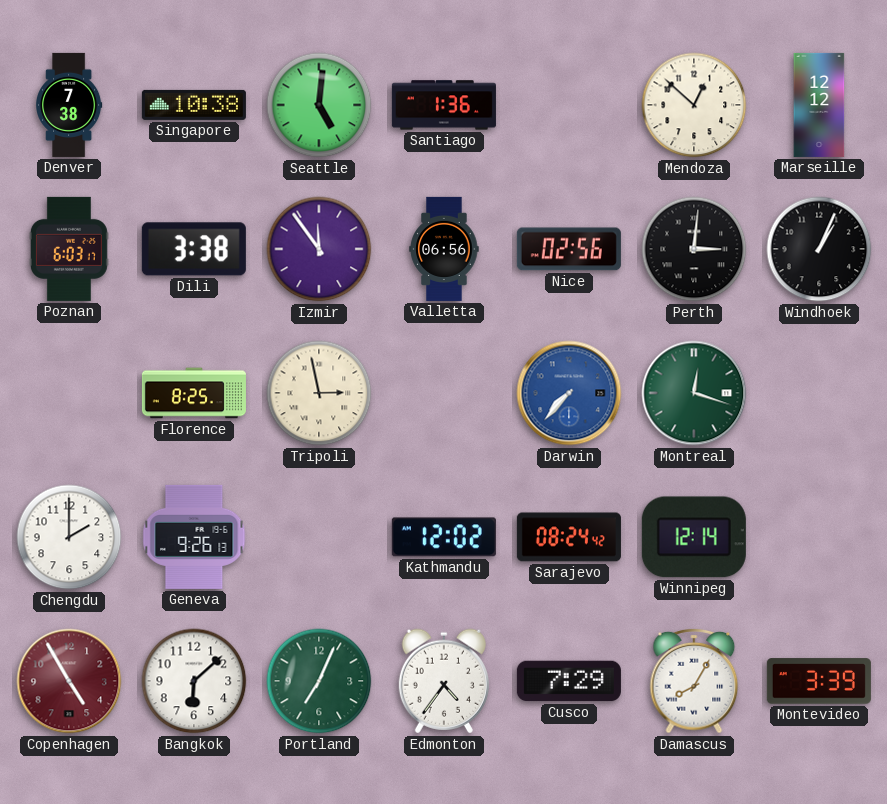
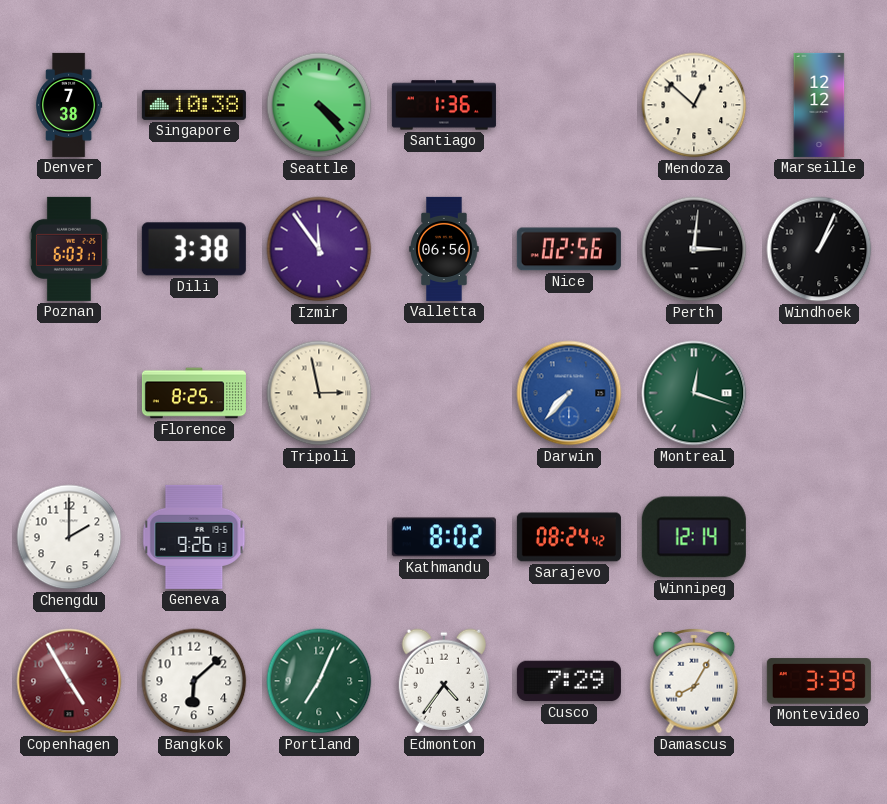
Seattle: 5:01 -> 4:23
Kathmandu: 12:02 -> 8:02
